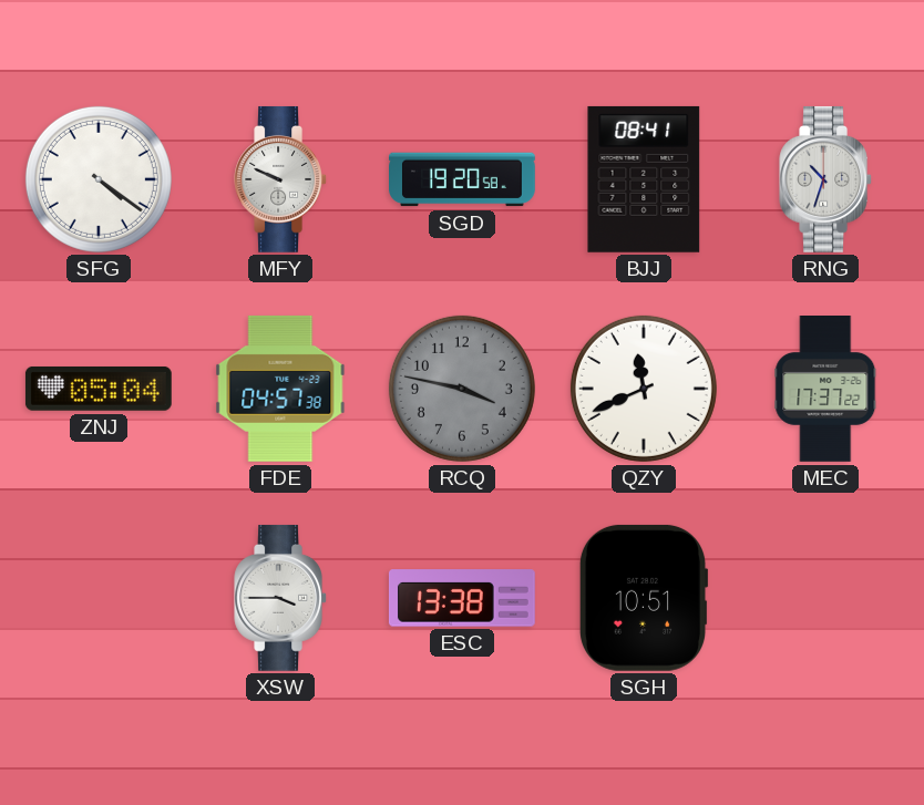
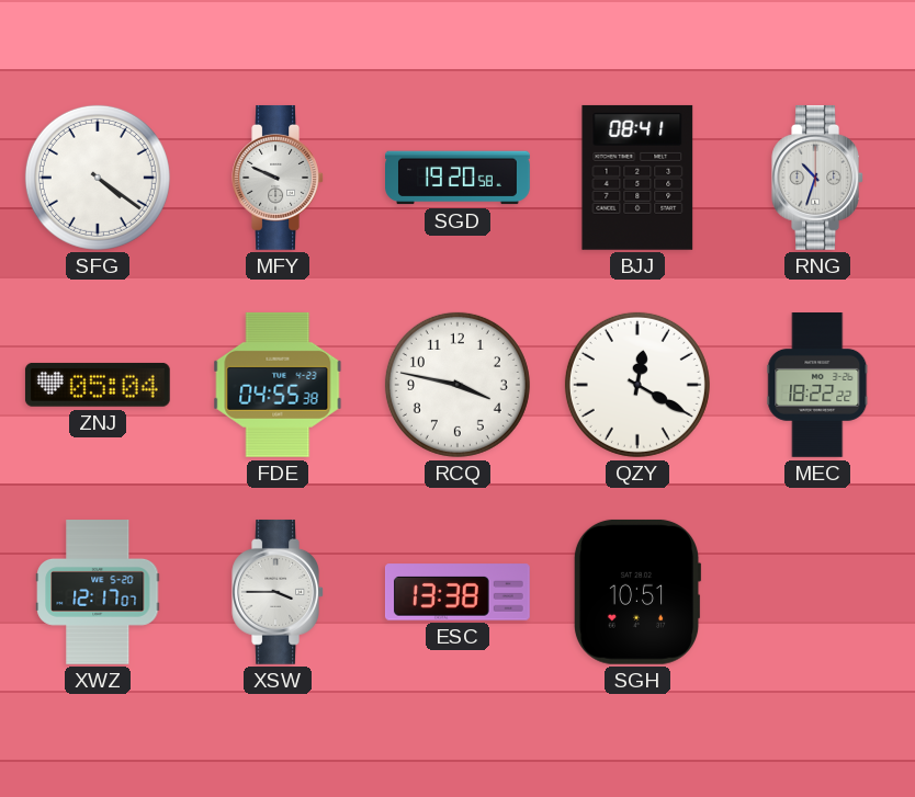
FDE: 04:57 -> 04:55
RCQ dial: grey -> white
QZY: 11:41 -> 12:20
MEC: 17:37 -> 18:22
XWZ: none -> 12:17
